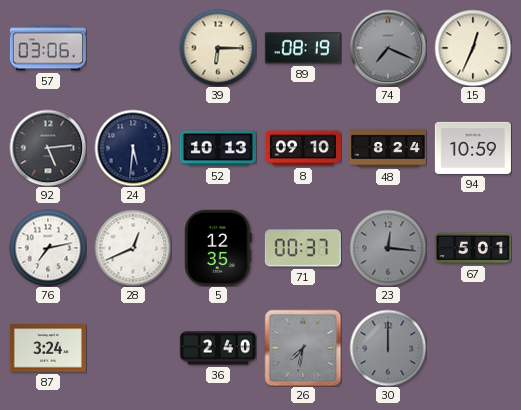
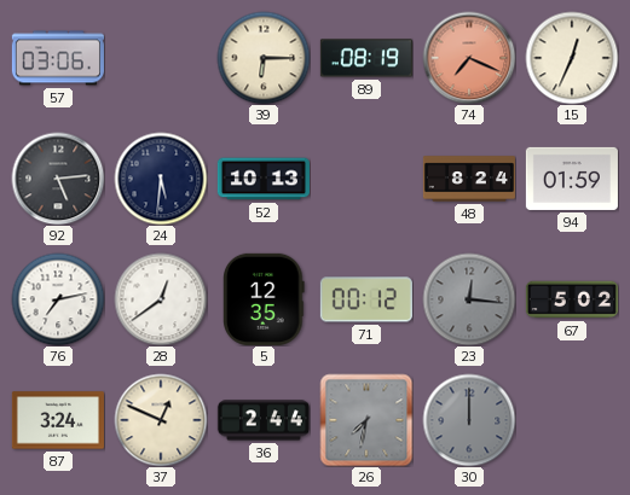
74 dial: grey -> salmon
8: 09:10 -> none
94: 10:59 -> 01:59
28: 12:41 -> 12:39
71: 00:37 -> 00:12
67: 5:01 -> 5:02
37: none -> 12:49
36: 2:40 -> 2:44
